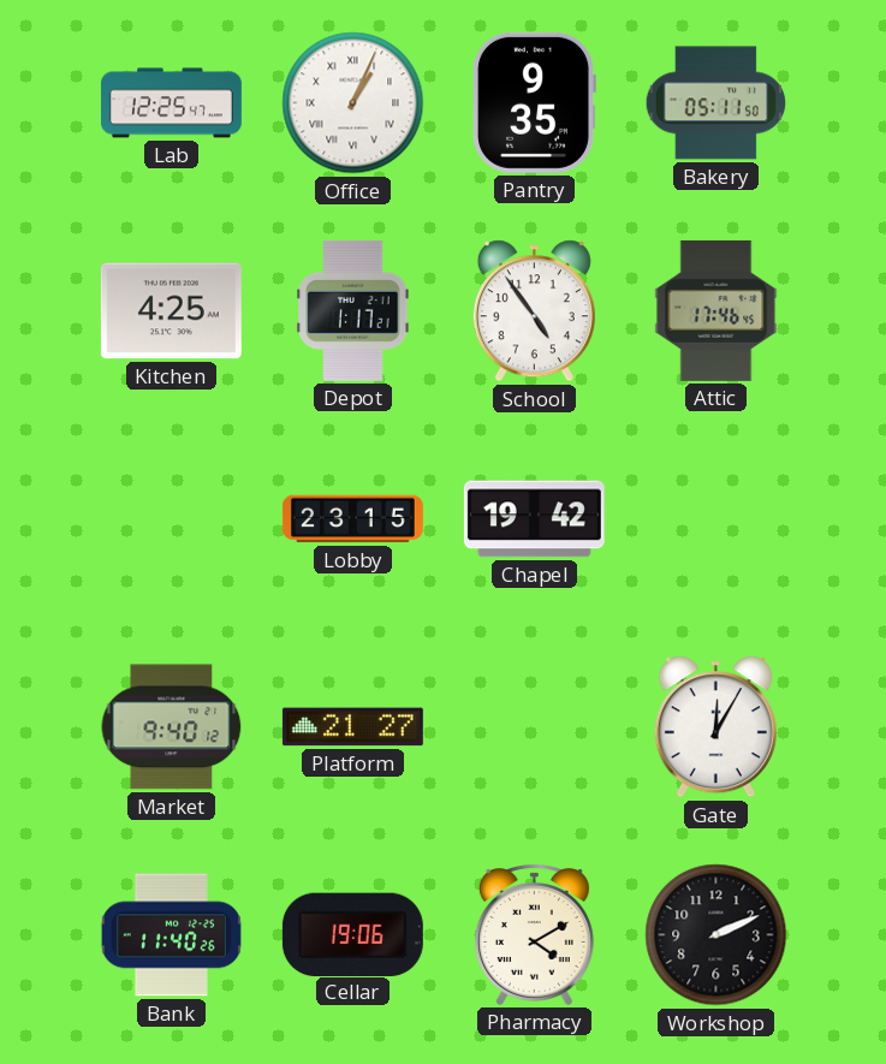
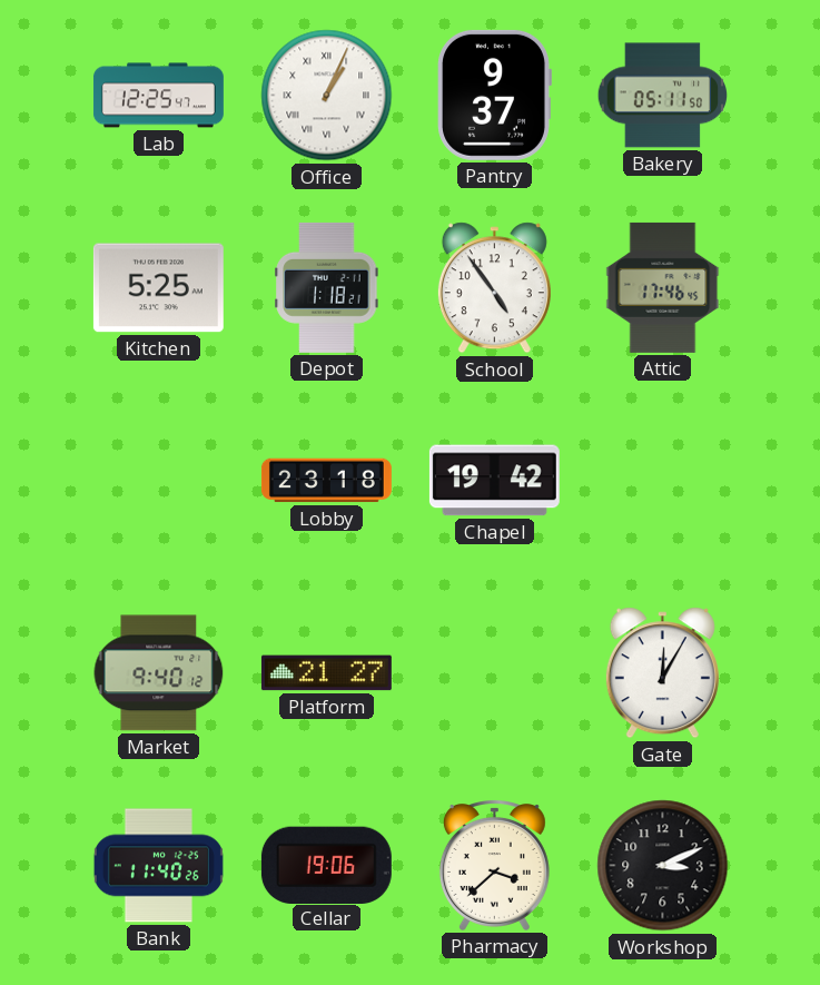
Pantry: 9:35 -> 9:37
Kitchen: 4:25 -> 5:25
Depot: 1:17 -> 1:18
Lobby: 23:15 -> 23:18
Pharmacy: 4:10 -> 3:38
Workshop: 2:11 -> 3:11
